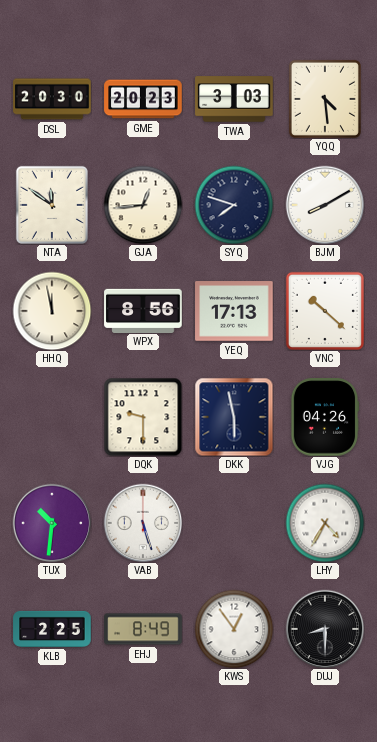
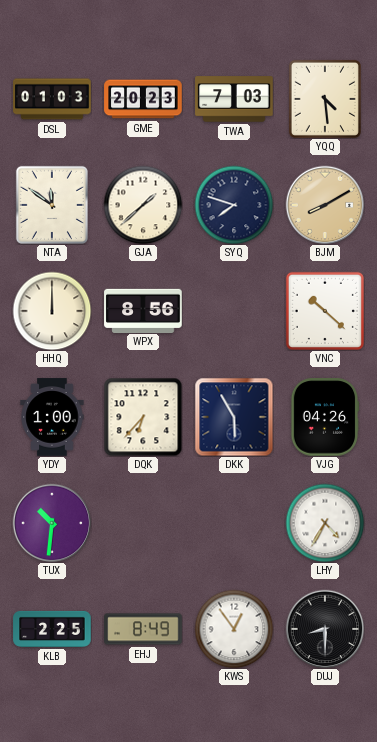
DSL: 20:30 -> 01:03
TWA: 3:03 -> 7:03
GJA: 12:44 -> 1:38
BJM dial: white -> champagne
HHQ: 11:58 -> 12:00
YEQ: 17:13 -> none
YDY: none -> 1:00
DQK: 9:30 -> 6:37
DKK: 5:58 -> 5:55
VAB: 5:27 -> none
